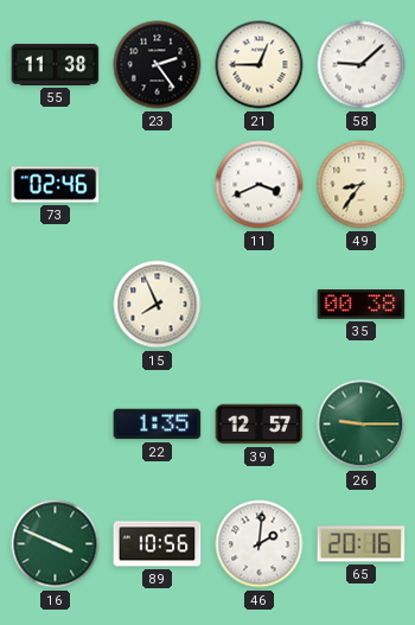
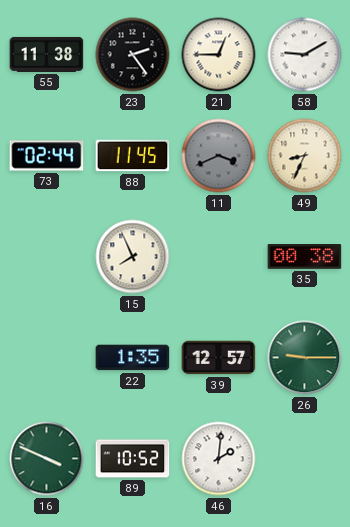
58: 9:08 -> 9:10
73: 02:46 -> 02:44
88: none -> 11:45
11 dial: white -> grey
49: 8:36 -> 8:34
89: 10:56 -> 10:52
65: 20:16 -> none
